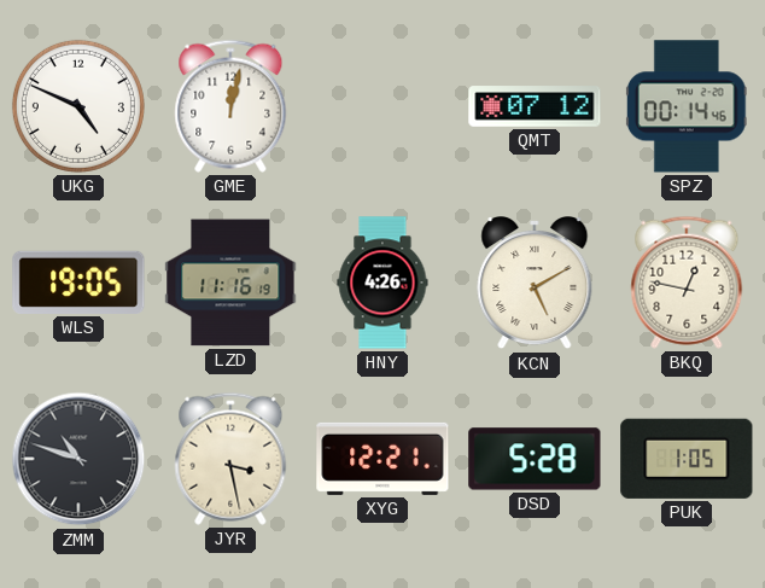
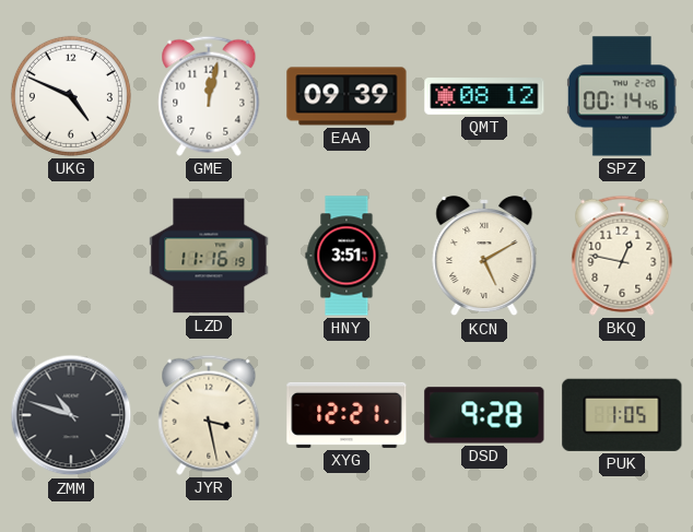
EAA: none -> 09:39
QMT: 07:12 -> 08:12
WLS: 19:05 -> none
HNY: 4:26 -> 3:51
DSD: 5:28 -> 9:28
